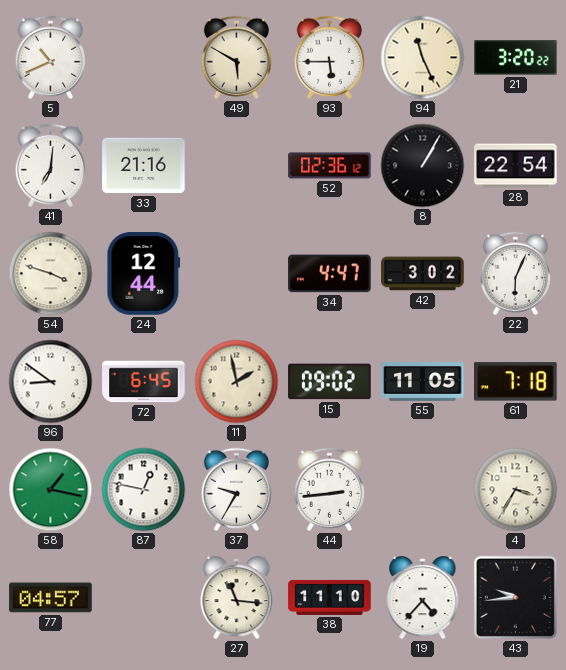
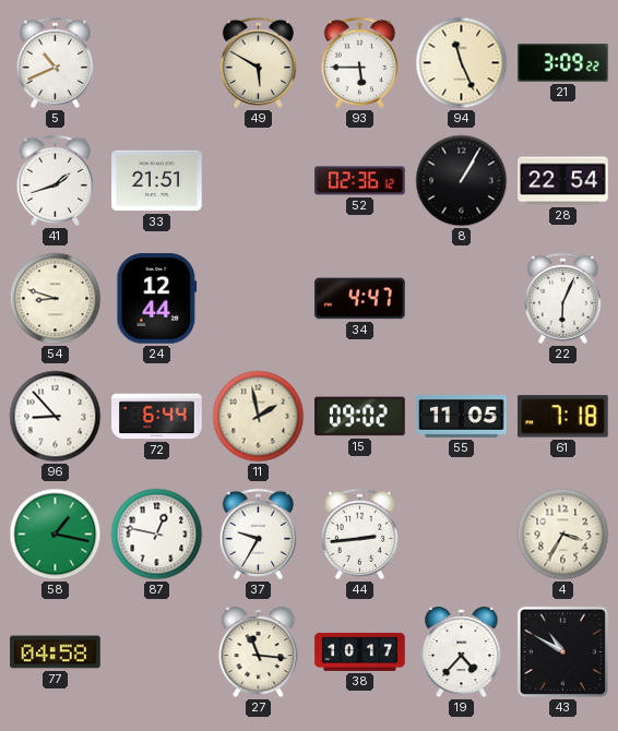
21: 3:20 -> 3:09
41: 7:01 -> 1:42
33: 21:16 -> 21:51
54: 3:48 -> 8:48
42: 3:02 -> none
96: 8:51 -> 8:53
72: 6:45 -> 6:44
77: 04:57 -> 04:58
38: 11:10 -> 10:17
43: 9:44 -> 10:50
